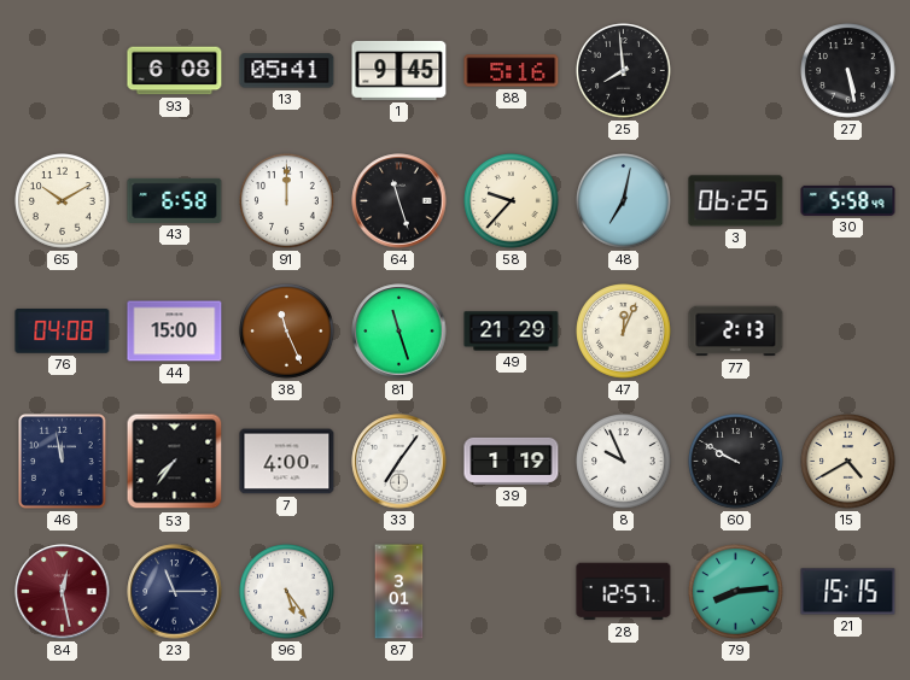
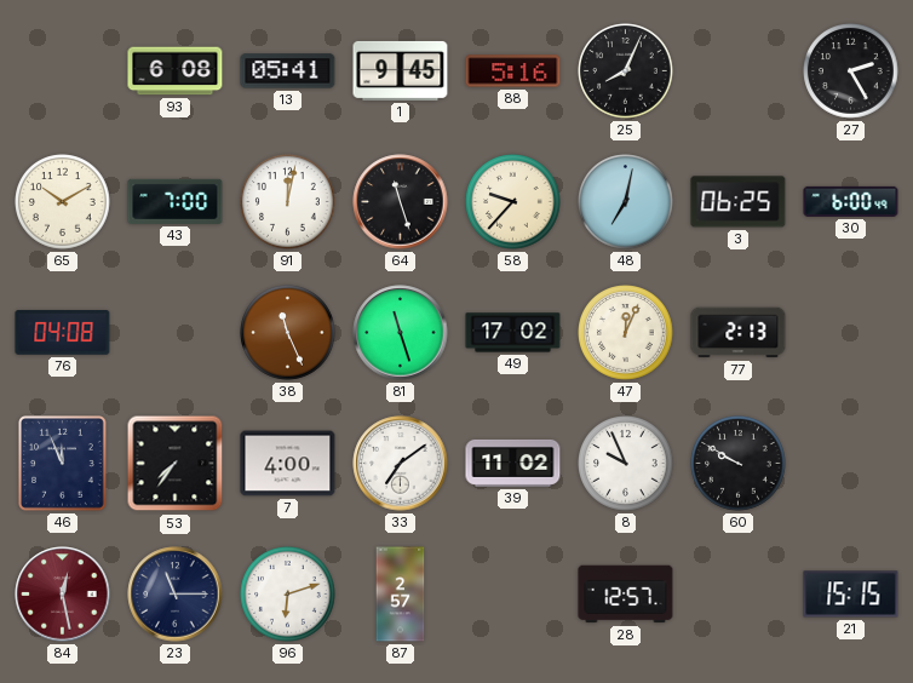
25: 7:59 -> 8:04
27: 5:28 -> 2:25
43: 6:58 -> 7:00
91: 12:00 -> 12:02
30: 5:58 -> 6:00
44: 15:00 -> none
49: 21:29 -> 17:02
46: 11:58 -> 11:56
33: 7:06 -> 7:09
39: 1:19 -> 11:02
15: 4:40 -> none
96: 5:24 -> 6:12
87: 3:01 -> 2:57
79: 8:14 -> none
